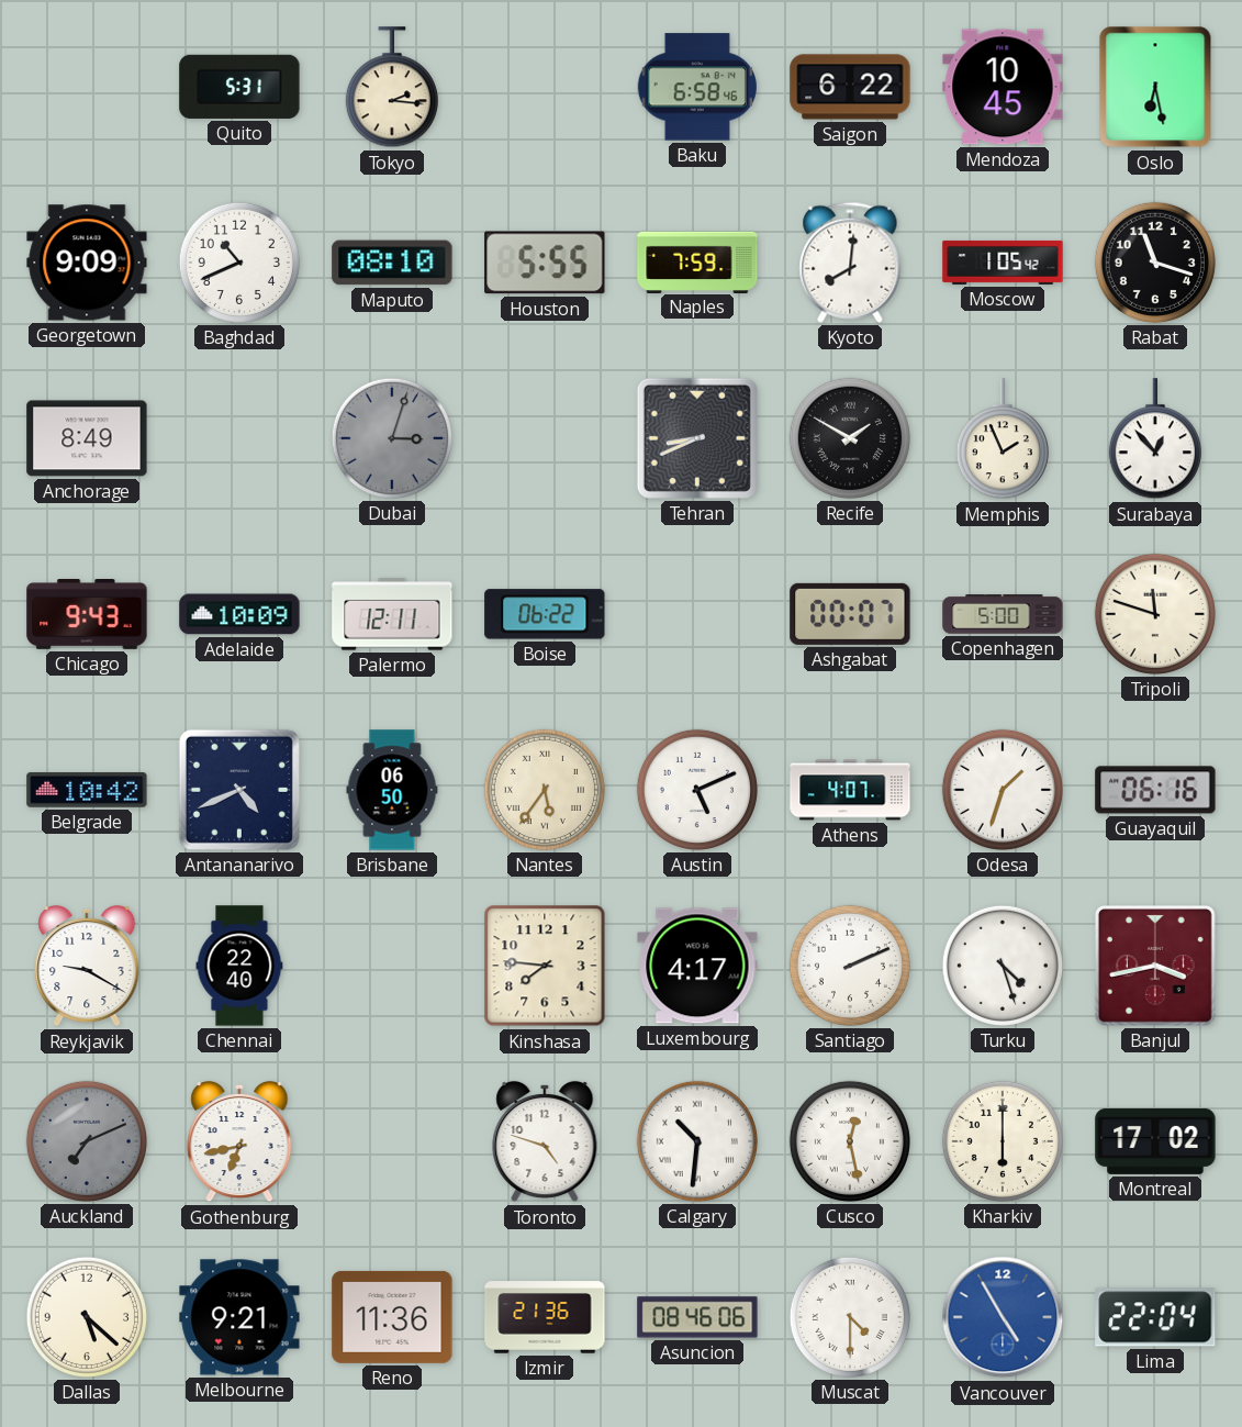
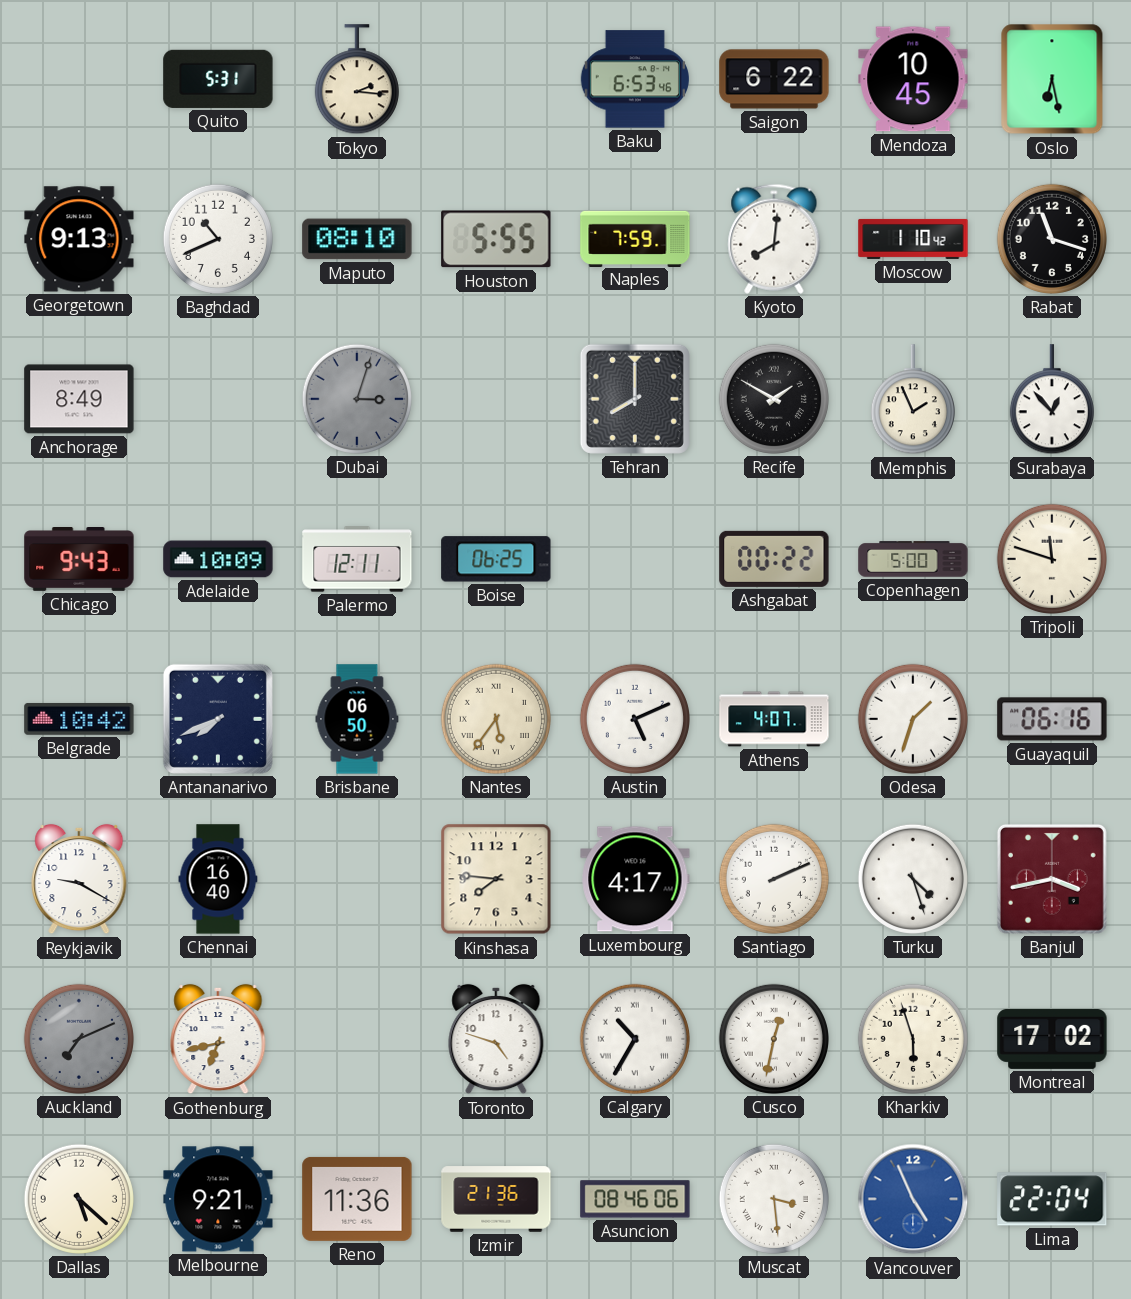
Baku: 6:58 -> 6:53
Georgetown: 9:09 -> 9:13
Moscow: 1:05 -> 1:10
Tehran: 8:41 -> 8:00
Boise: 06:22 -> 06:25
Ashgabat: 00:07 -> 00:22
Antananarivo: 4:41 -> 7:41
Chennai: 22:40 -> 16:40
Calgary: 10:31 -> 10:35
Cusco: 12:28 -> 12:32
Kharkiv: 6:00 -> 5:57
Muscat: 4:30 -> 3:29
Vancouver: 4:55 -> 4:56
